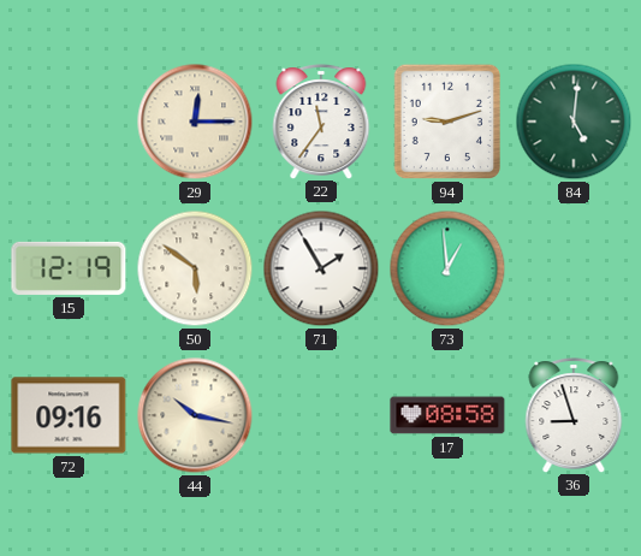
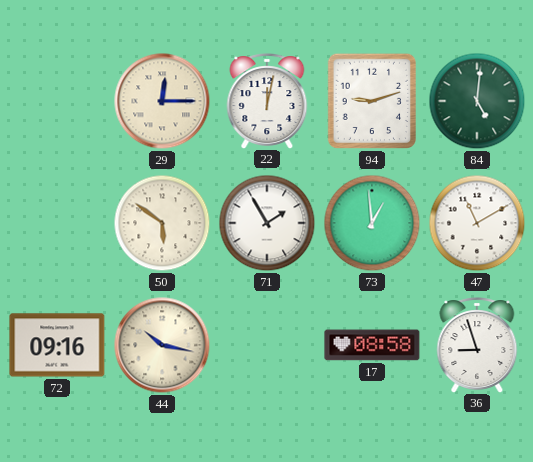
22: 11:36 -> 12:02
15: 12:19 -> none
47: none -> 11:10
